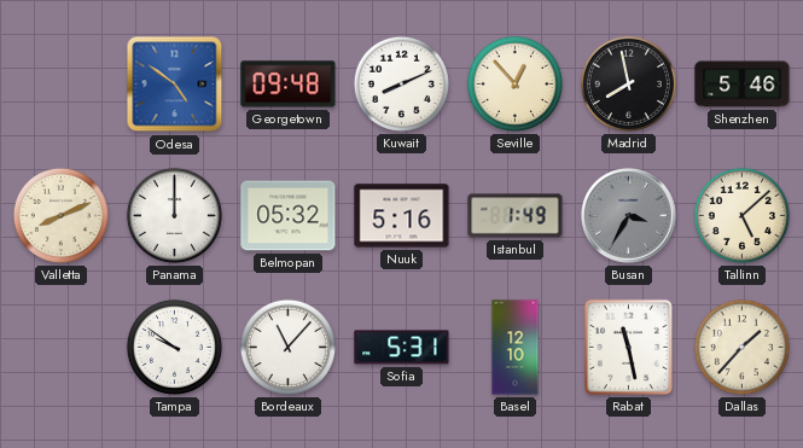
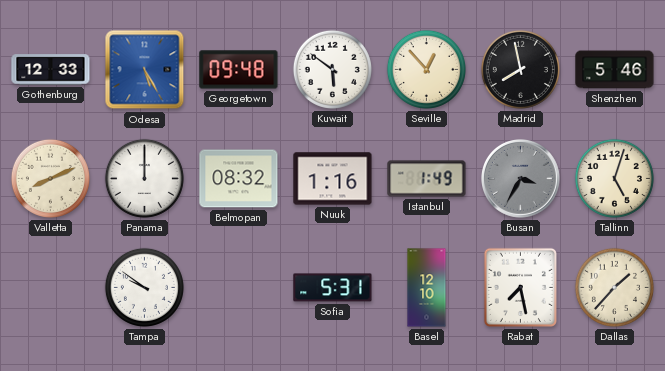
Gothenburg: none -> 12:33
Odesa: 4:51 -> 5:25
Kuwait: 8:11 -> 5:51
Belmopan: 05:32 -> 08:32
Nuuk: 5:16 -> 1:16
Tallinn: 5:08 -> 5:03
Bordeaux: 11:07 -> none
Rabat: 11:28 -> 7:28
